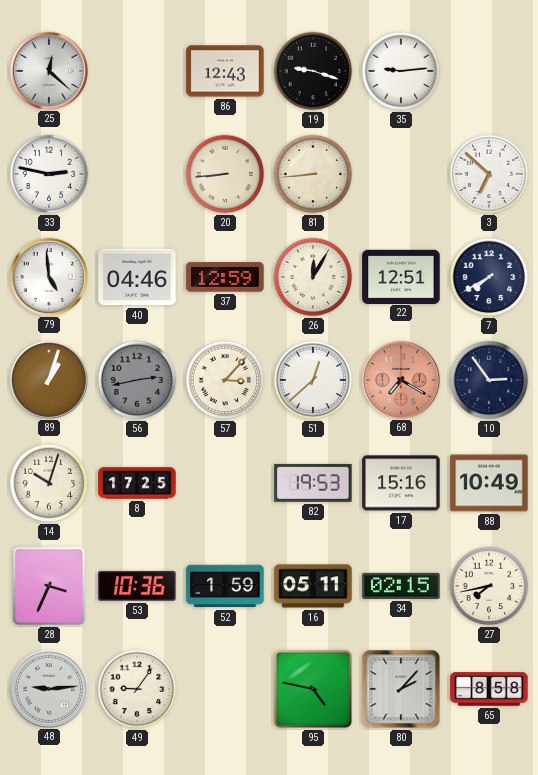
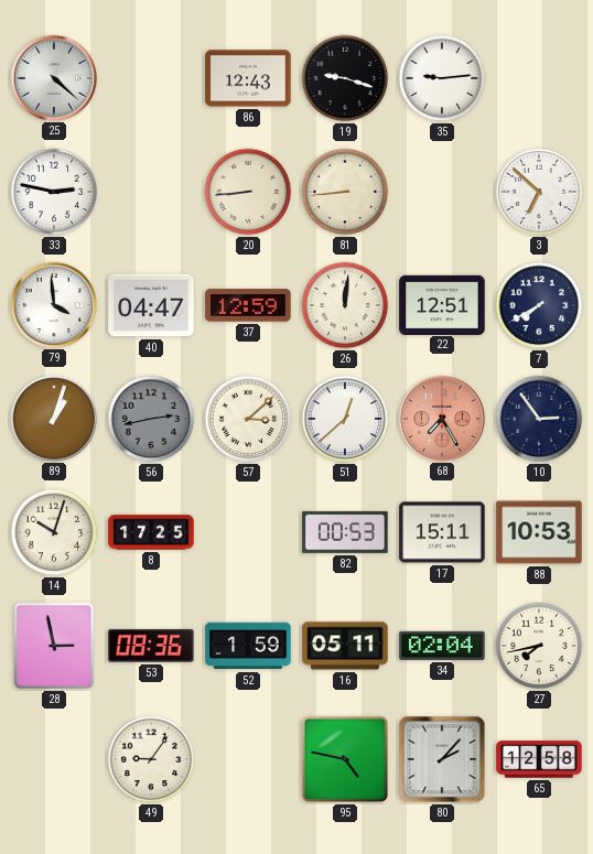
25: 12:22 -> 4:22
79: 4:59 -> 3:59
40: 04:46 -> 04:47
26: 12:05 -> 12:01
57: 3:07 -> 3:08
68: 7:20 -> 7:25
82: 19:53 -> 00:53
17: 15:16 -> 15:11
88: 10:49 -> 10:53
28: 3:34 -> 2:58
53: 10:36 -> 08:36
34: 02:15 -> 02:04
48: 9:14 -> none
65: 8:58 -> 12:58
